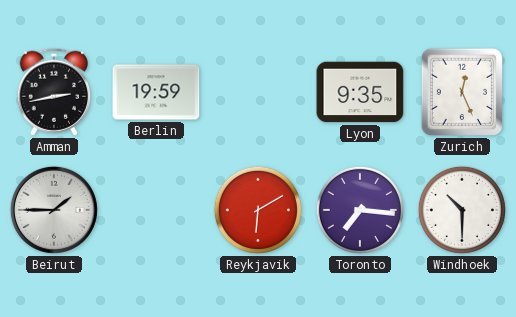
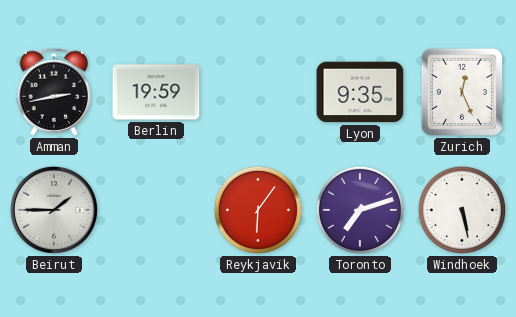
Reykjavik: 6:10 -> 6:06
Toronto: 7:16 -> 7:12
Windhoek: 10:30 -> 5:28
